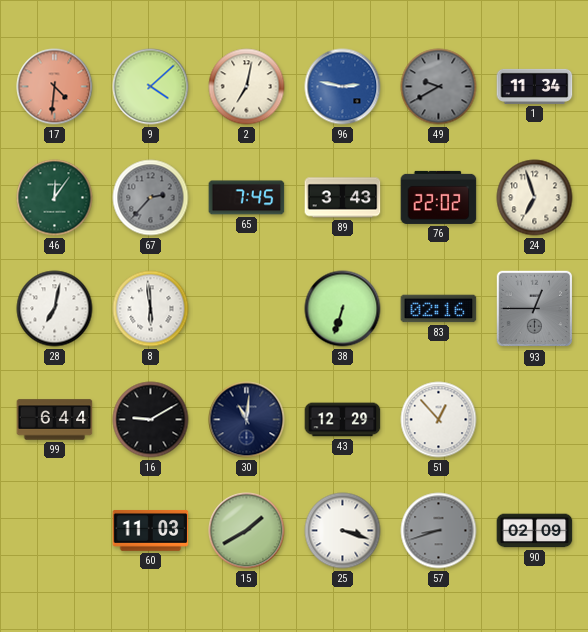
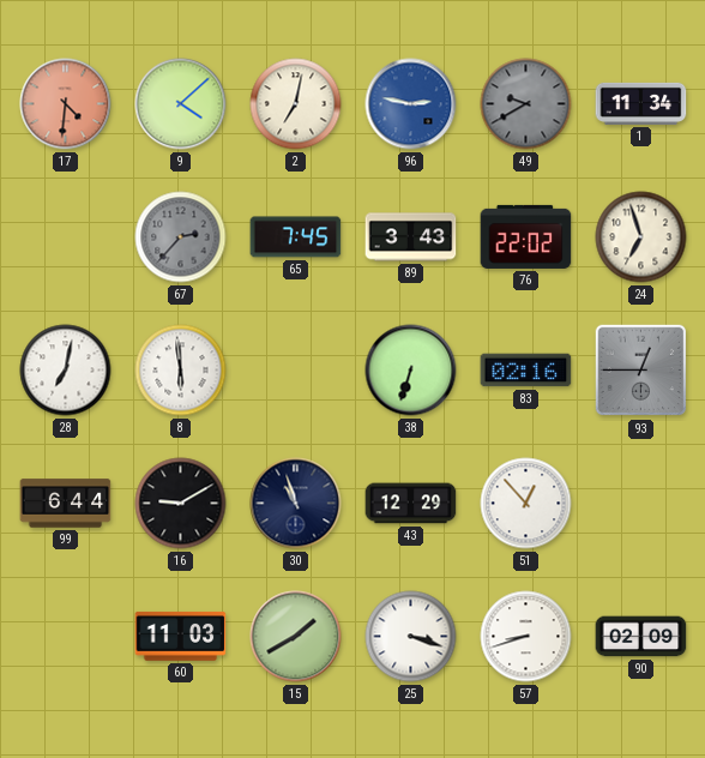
46: 12:06 -> none
30: 11:01 -> 10:57
57 dial: grey -> white
